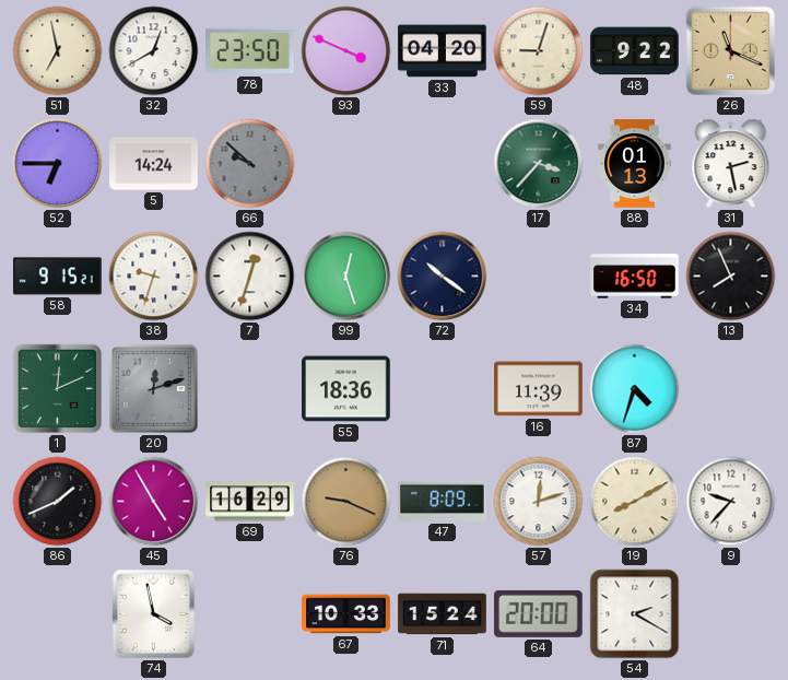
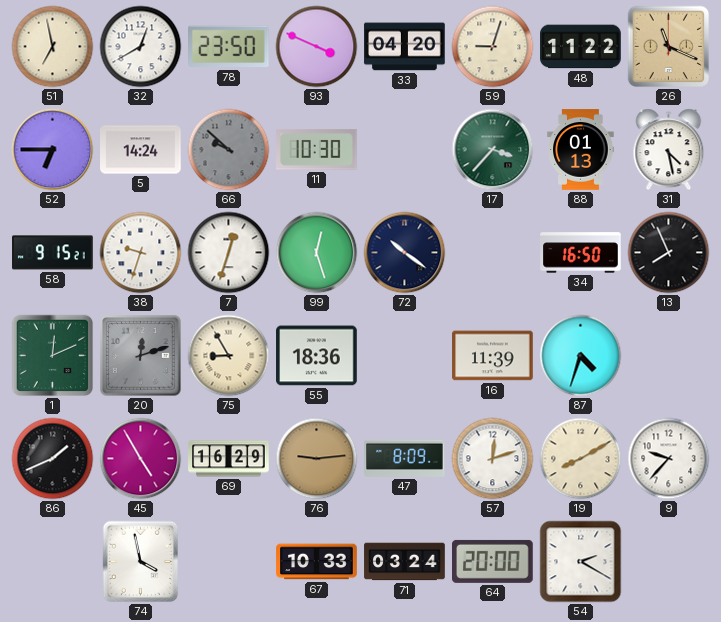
48: 9:22 -> 11:22
11: none -> 10:30
31: 2:28 -> 4:28
75: none -> 8:55
76: 9:19 -> 9:14
71: 15:24 -> 03:24
